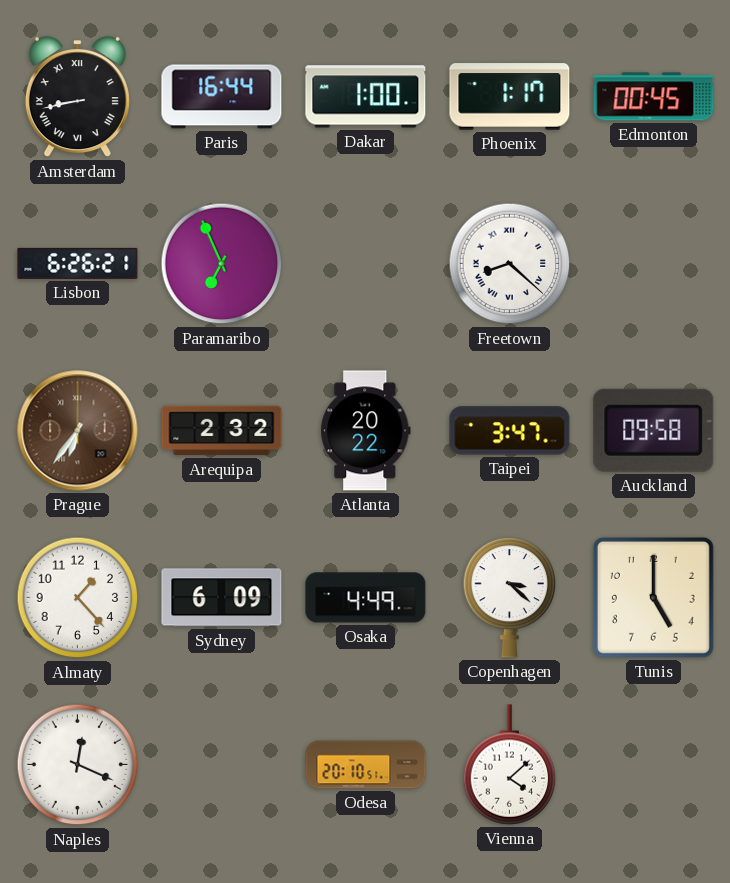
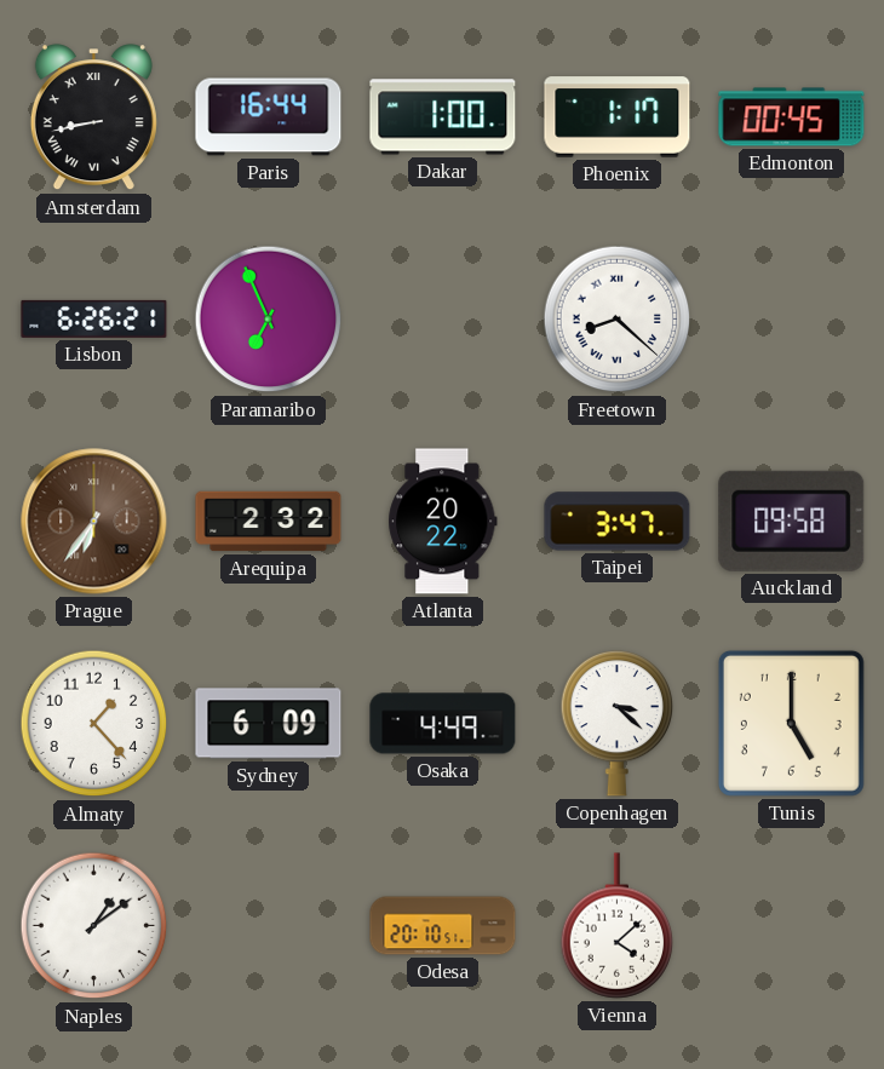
Naples: 12:19 -> 1:09
